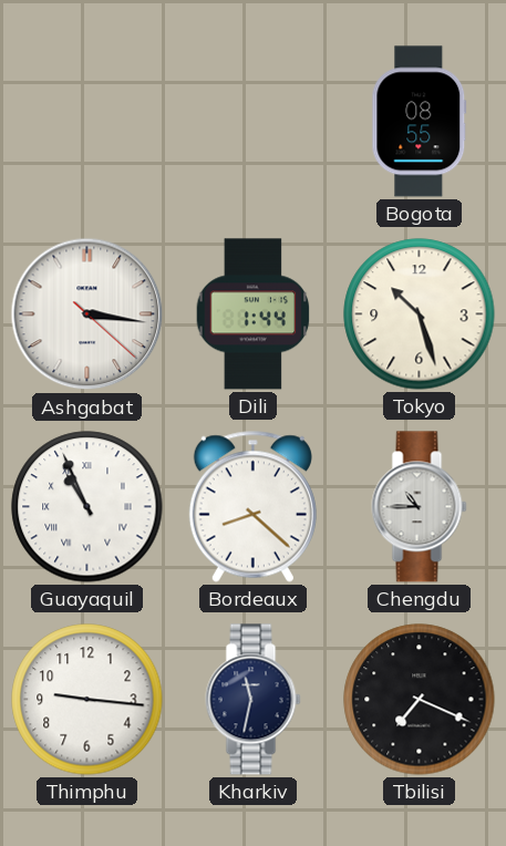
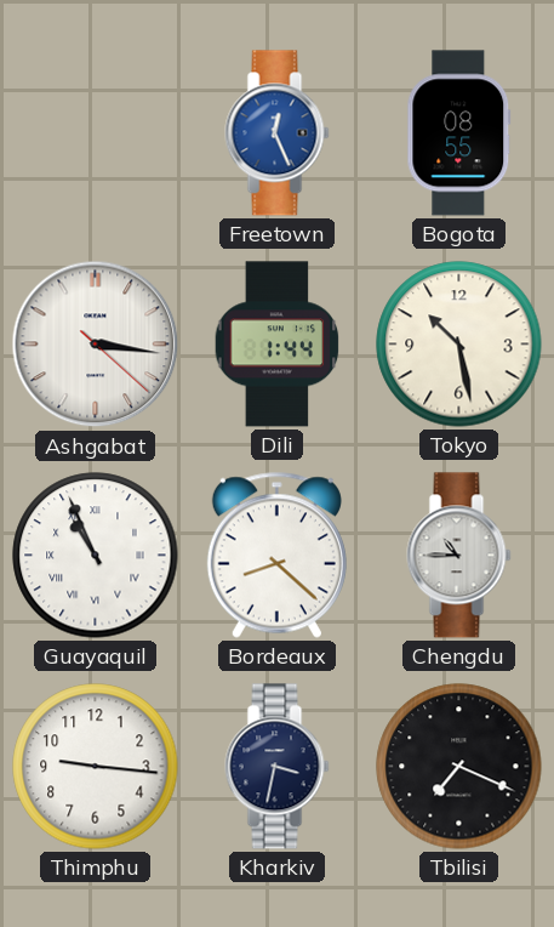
Freetown: none -> 12:26
Tokyo: 10:27 -> 10:28
Kharkiv: 11:32 -> 3:32
